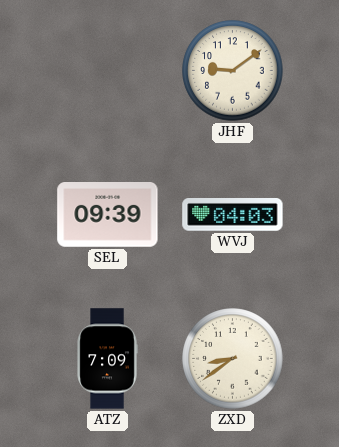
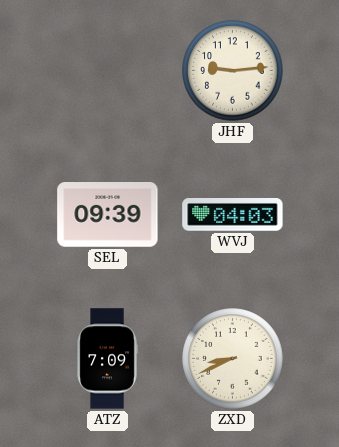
JHF: 9:09 -> 9:14
ZXD: 8:39 -> 8:41
